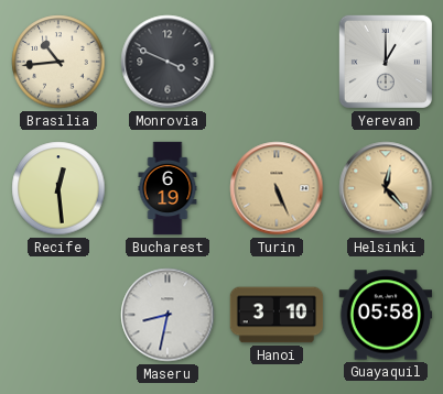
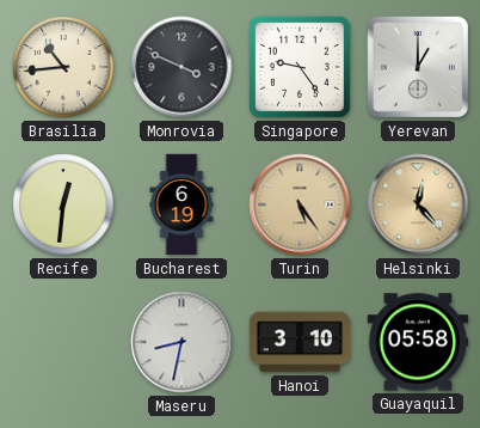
Singapore: none -> 9:24
Recife: 12:29 -> 12:31
Turin: 5:26 -> 5:24
